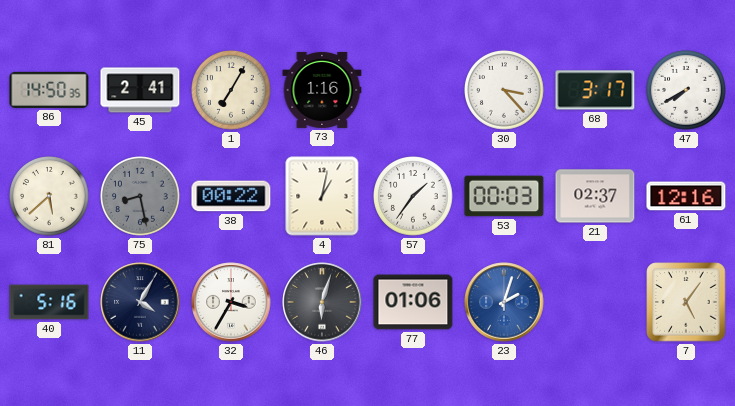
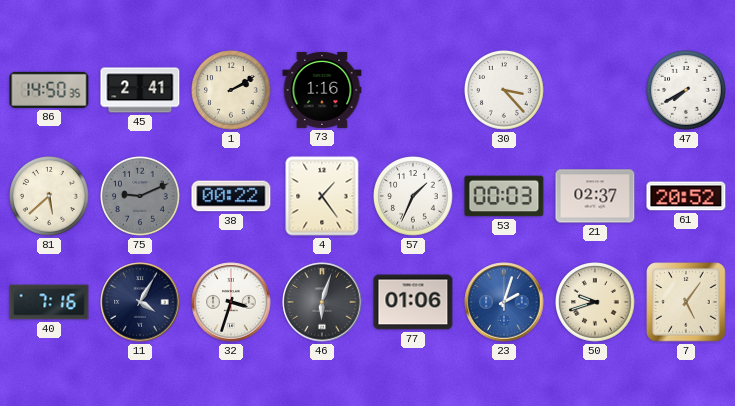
1: 7:05 -> 2:10
68: 3:17 -> none
75: 8:28 -> 9:11
4: 1:02 -> 1:24
57: 1:36 -> 1:34
61: 12:16 -> 20:52
40: 5:16 -> 7:16
32: 3:35 -> 3:33
50: none -> 9:42
